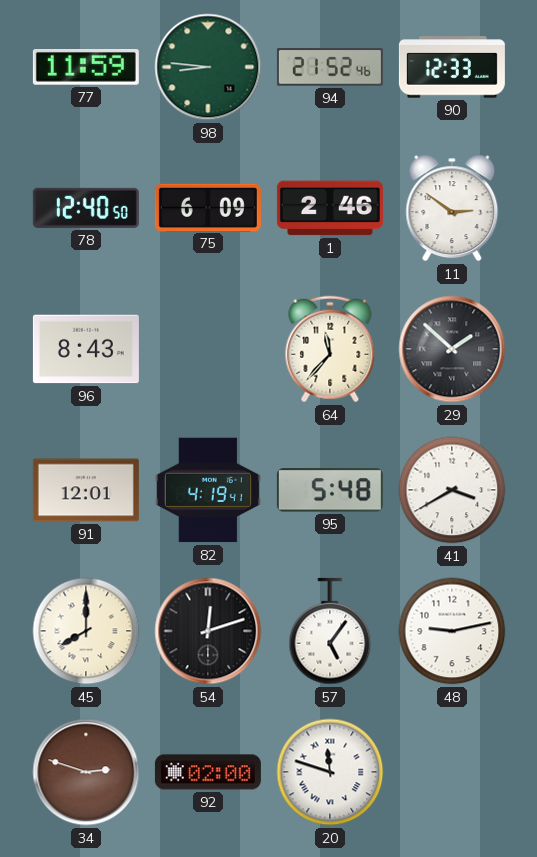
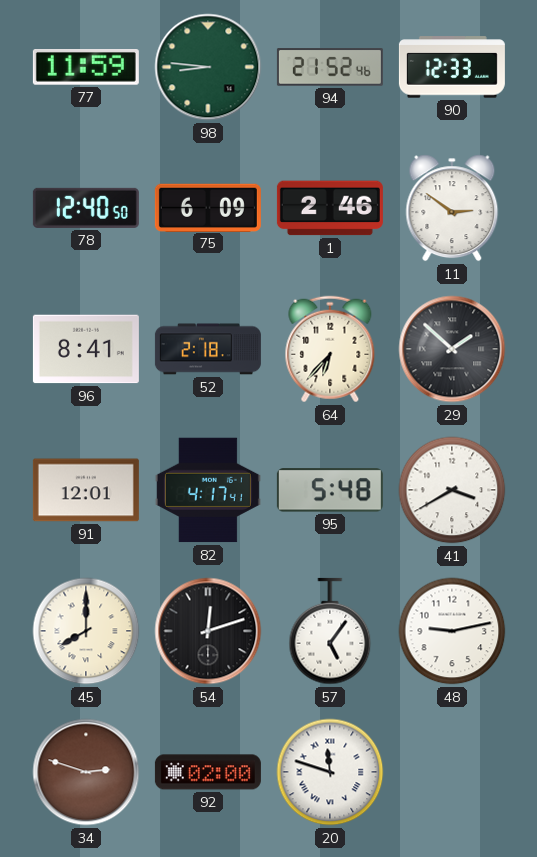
96: 8:43 -> 8:41
52: none -> 2:18
64: 11:37 -> 6:37
82: 4:19 -> 4:17
